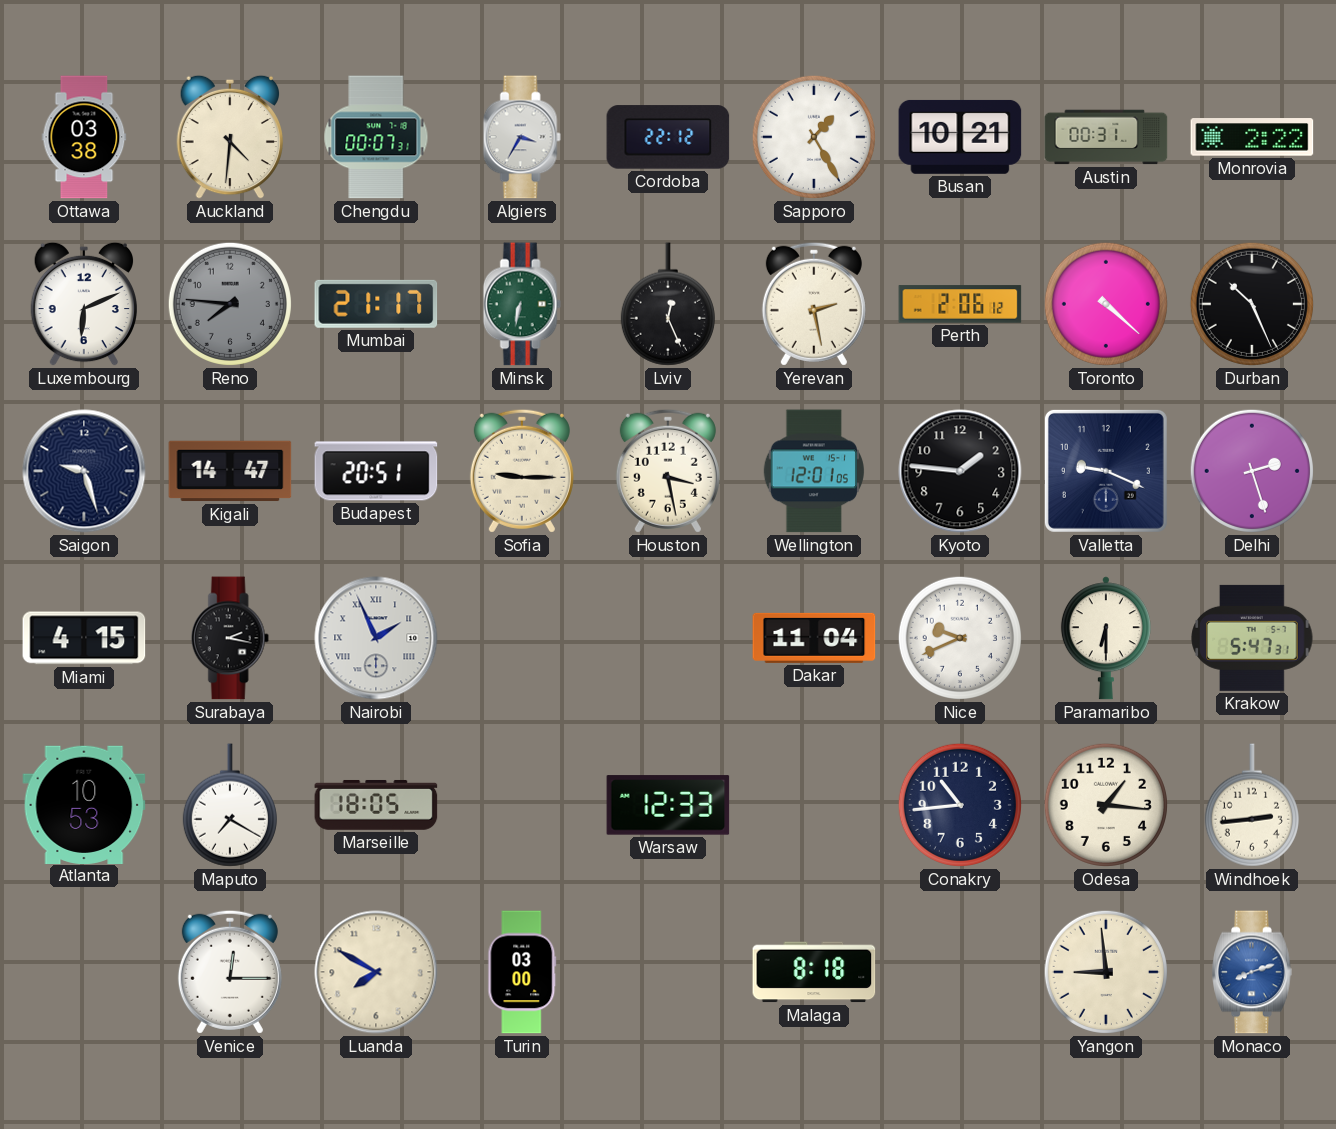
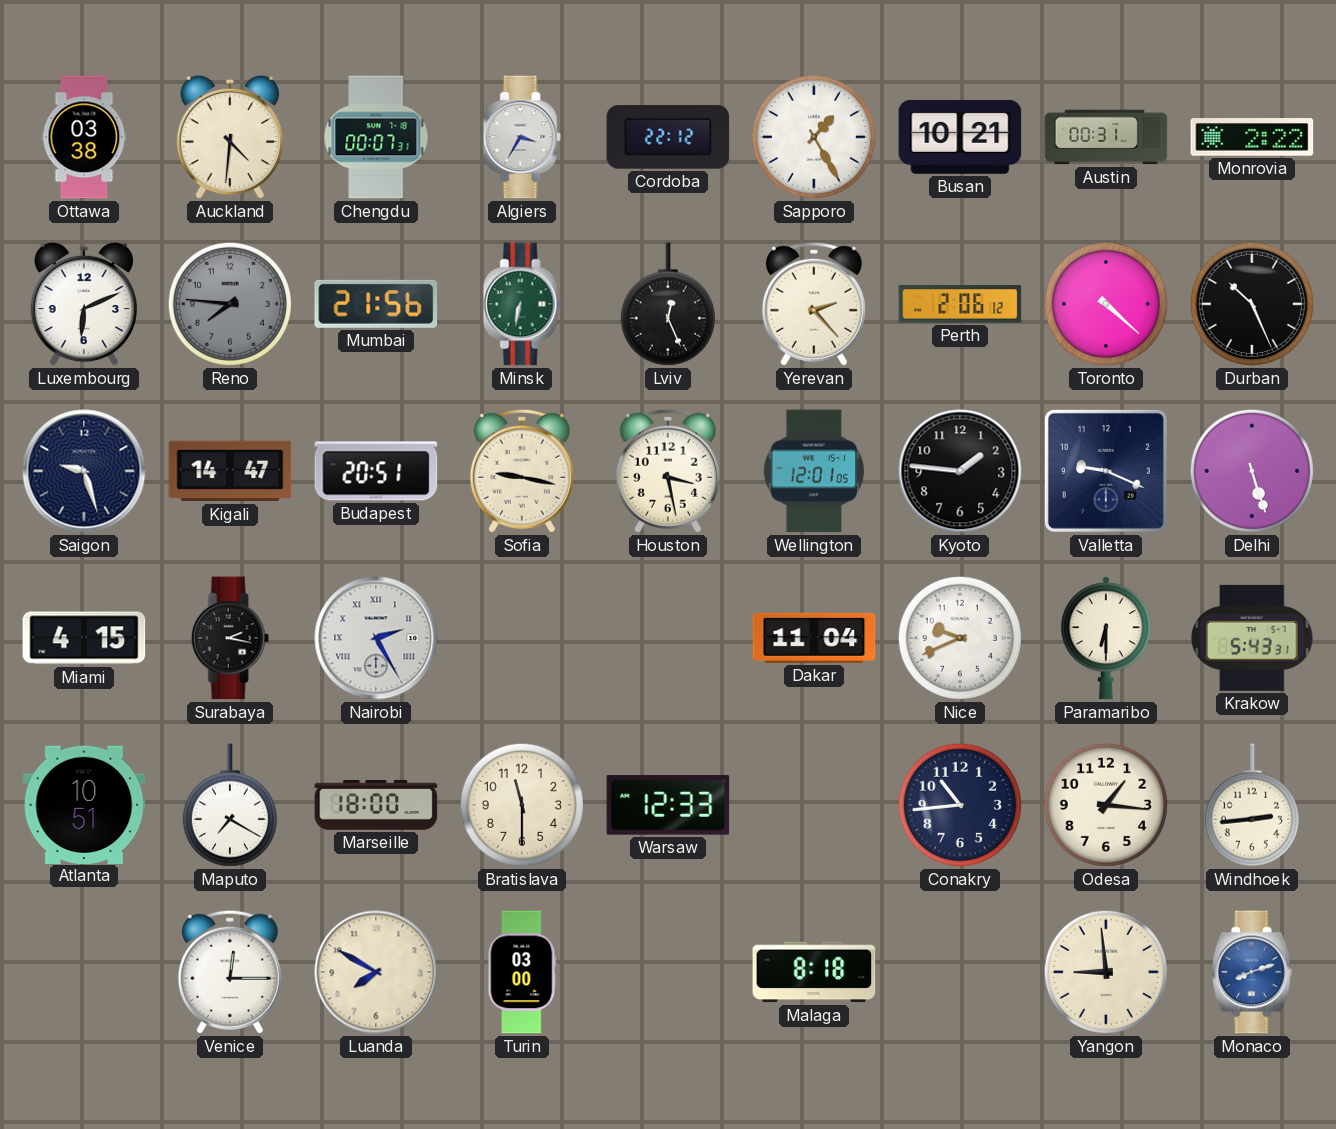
Mumbai: 21:17 -> 21:56
Yerevan: 2:28 -> 2:23
Sofia: 9:15 -> 9:17
Delhi: 2:27 -> 5:27
Nairobi: 1:56 -> 2:25
Krakow: 5:47 -> 5:43
Atlanta: 10:53 -> 10:51
Marseille: 18:05 -> 18:00
Bratislava: none -> 11:30
